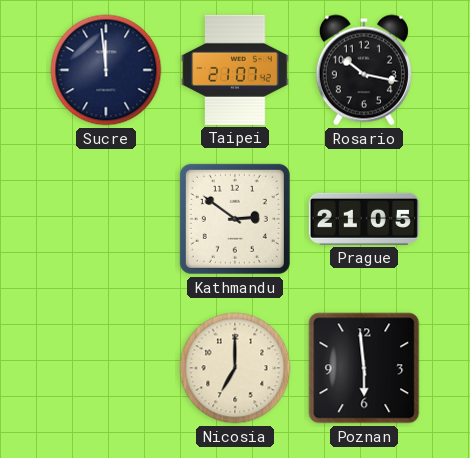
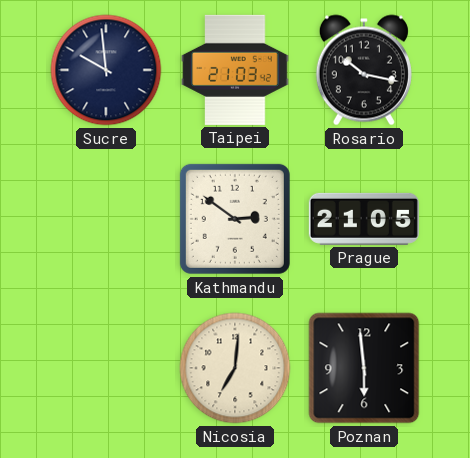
Sucre: 11:59 -> 9:59
Taipei: 21:07 -> 21:03
Nicosia: 7:00 -> 7:01
